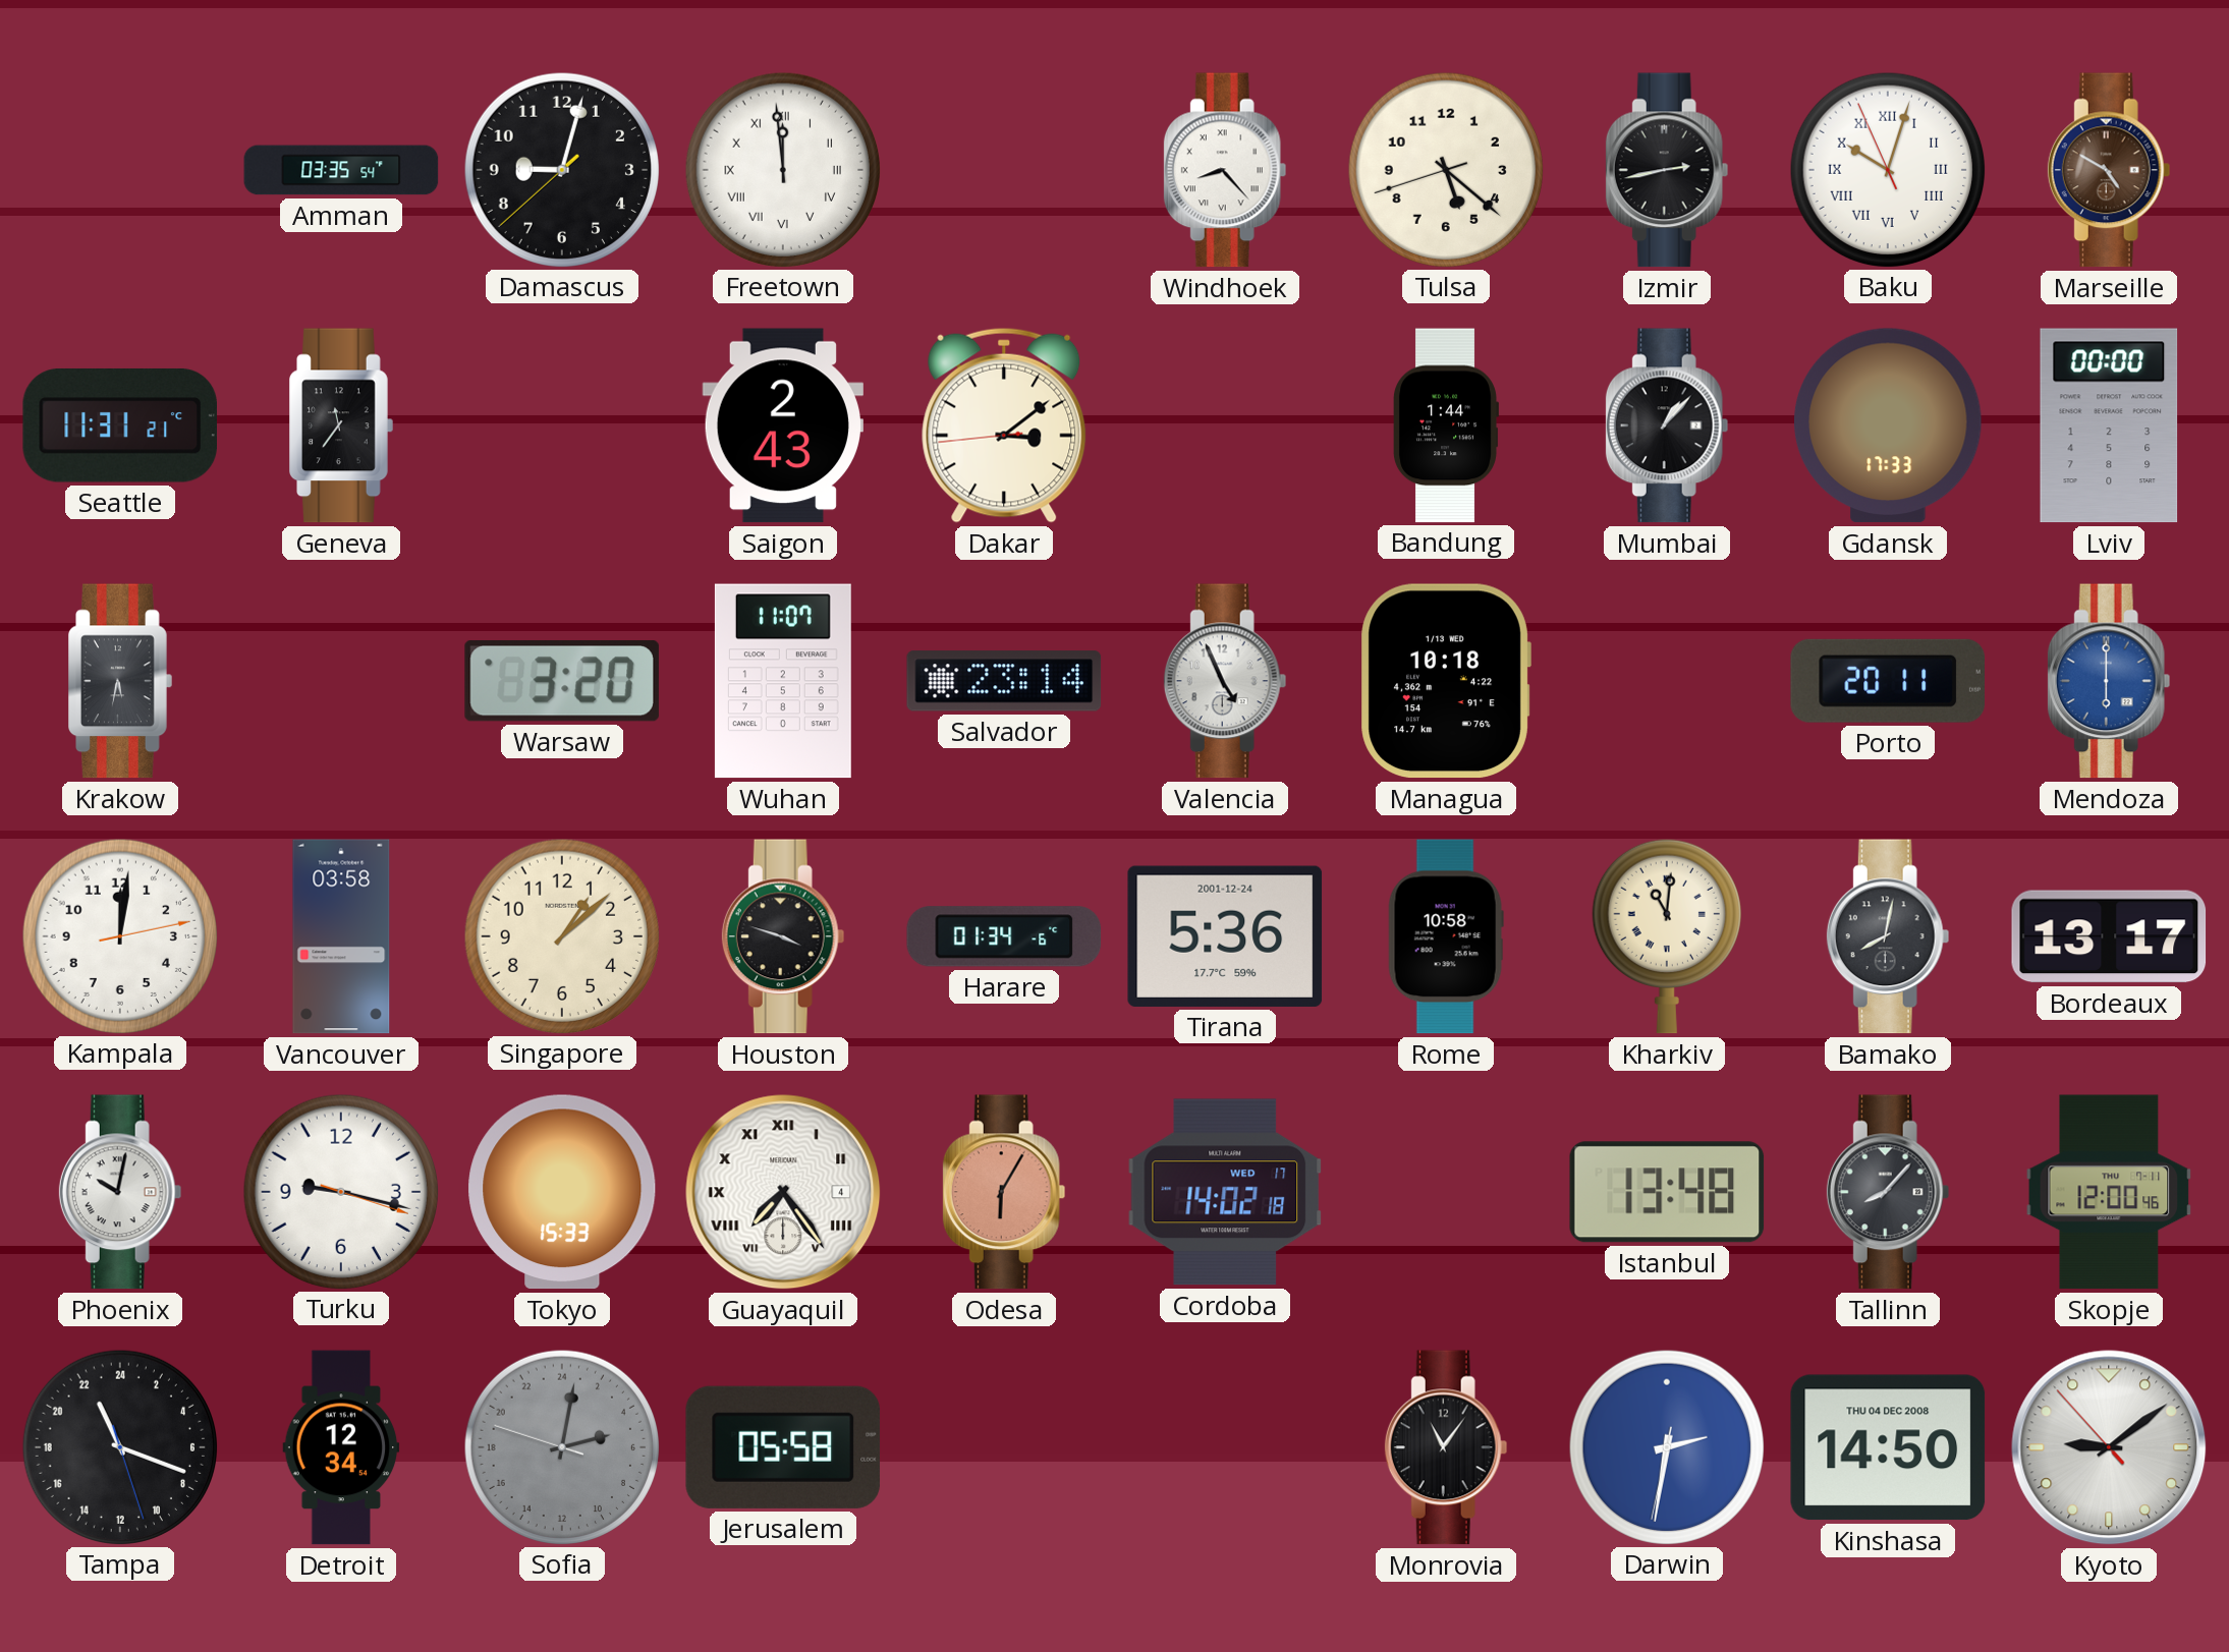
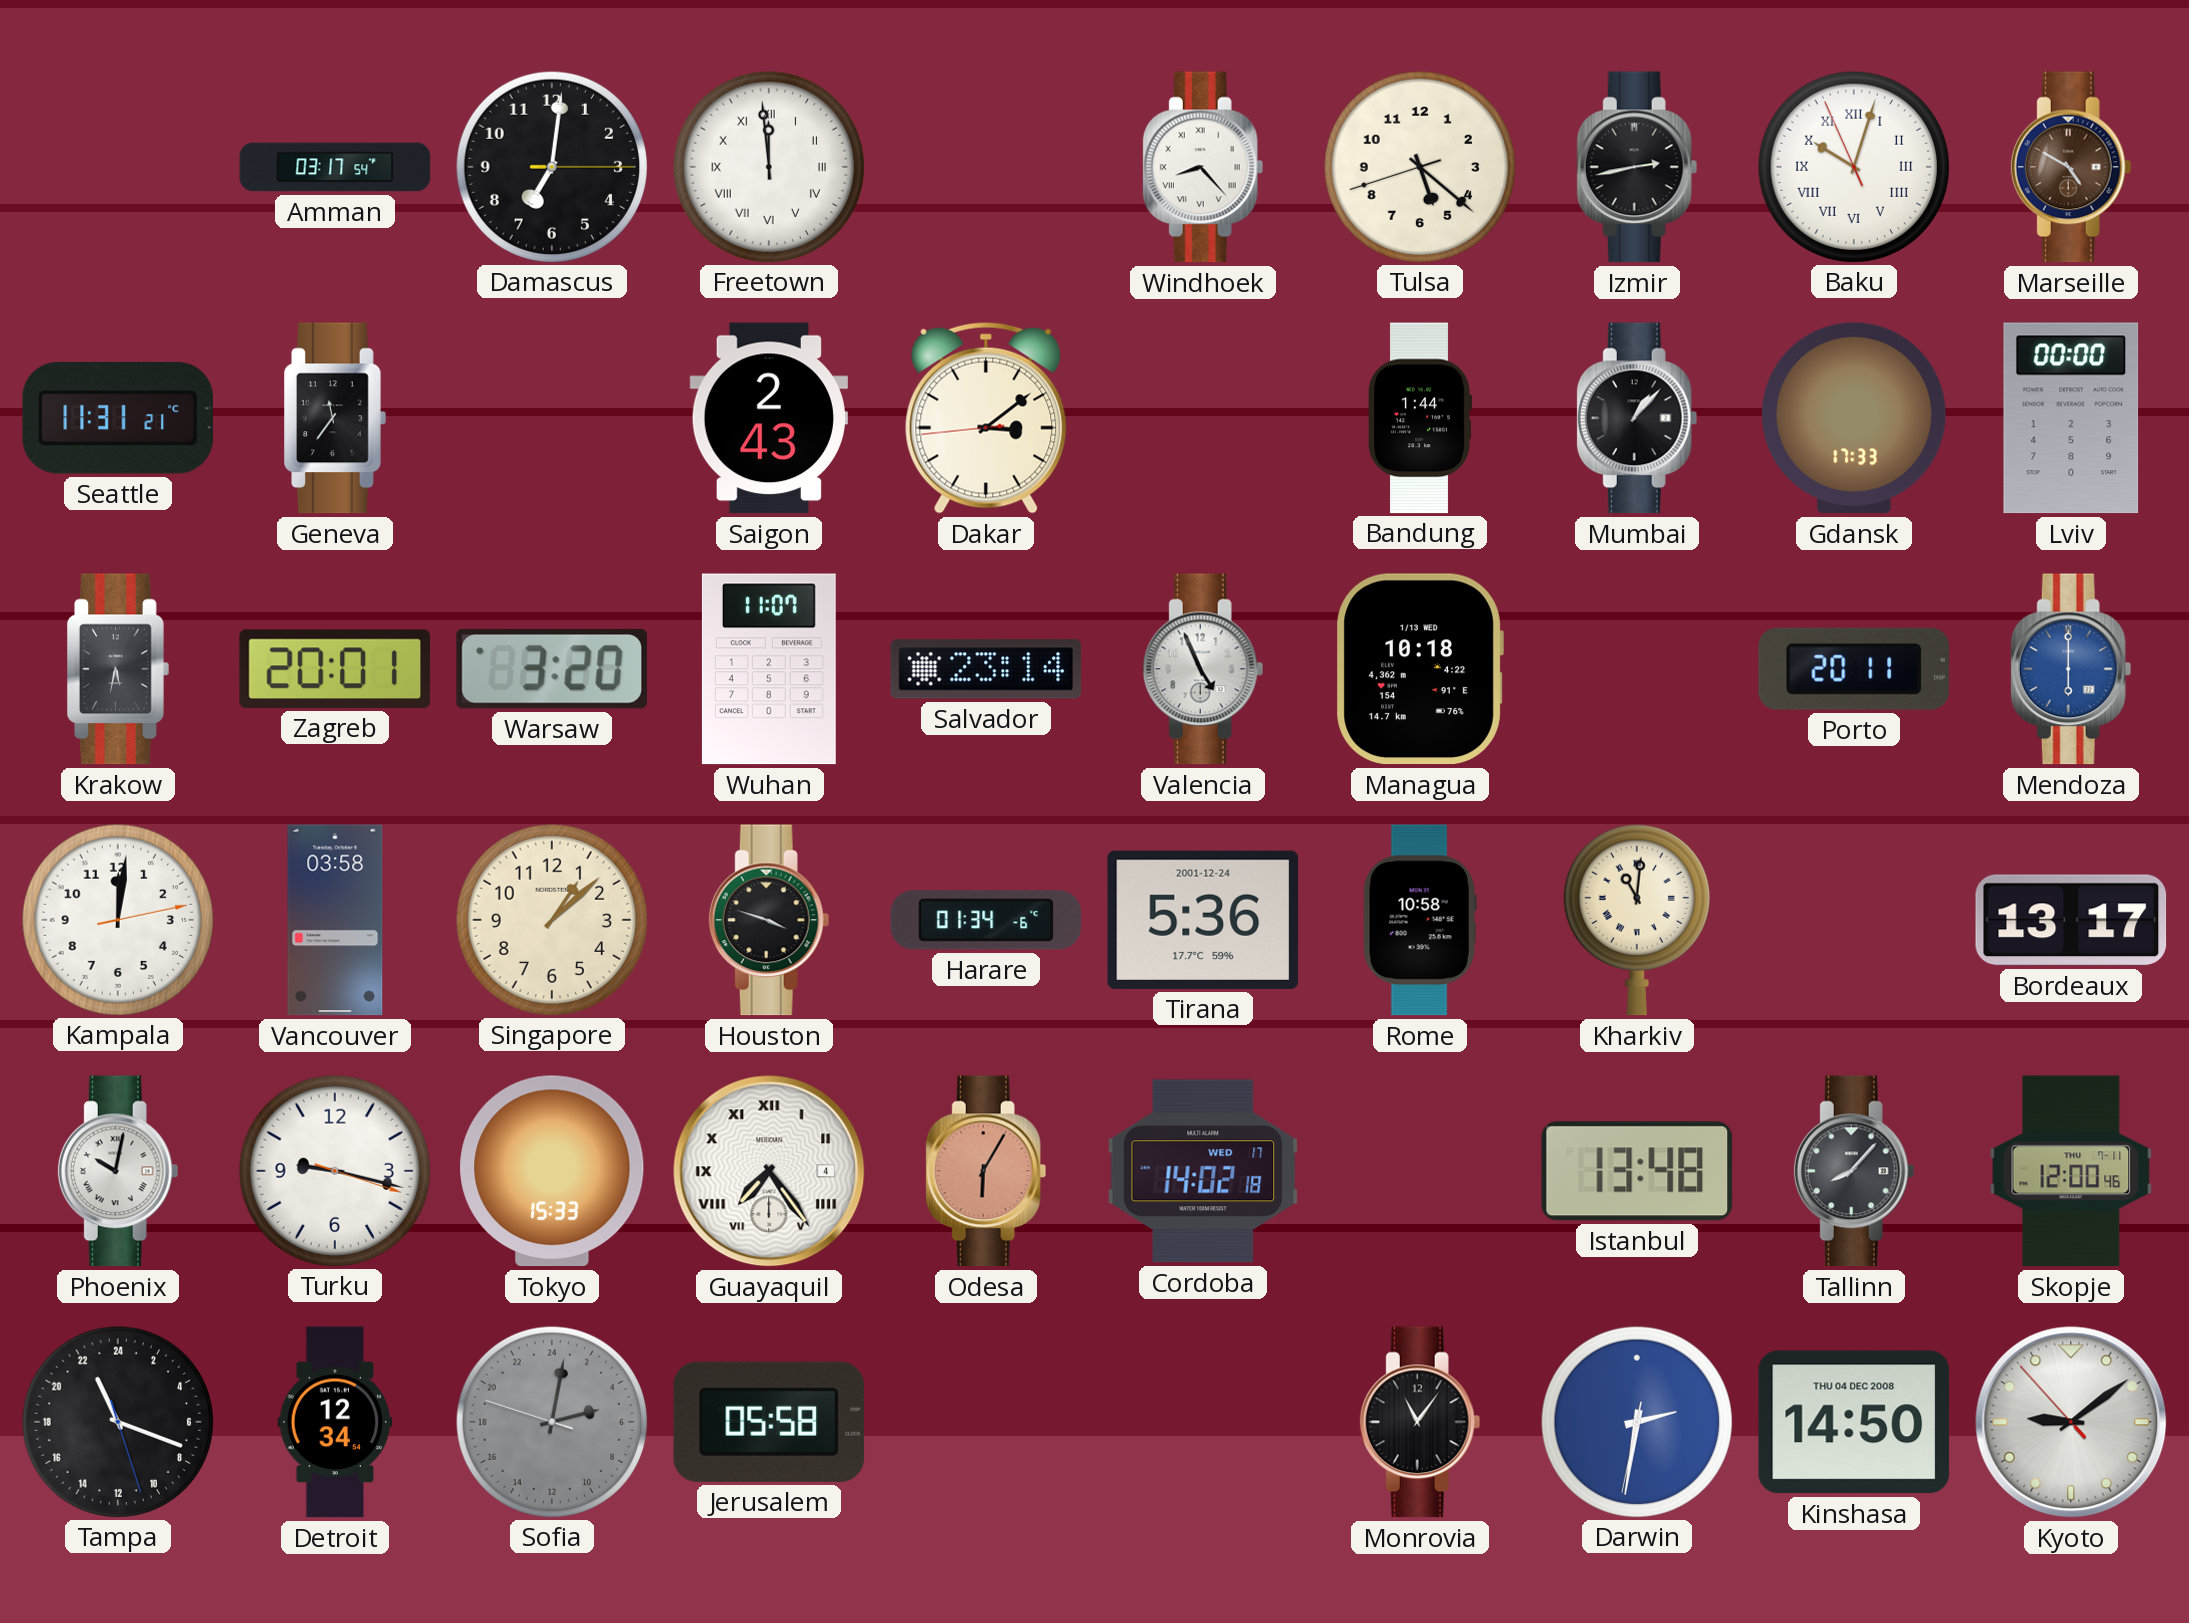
Amman: 03:35 -> 03:17
Damascus: 9:02 -> 7:01
Zagreb: none -> 20:01
Bamako: 8:02 -> none
